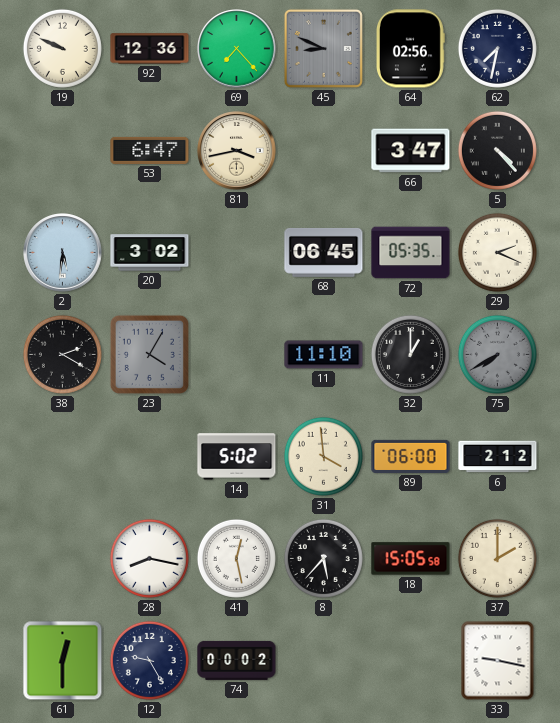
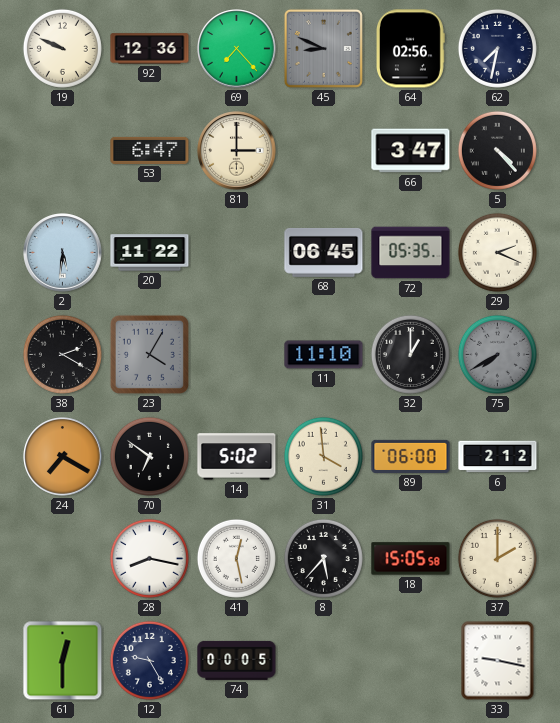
81: 3:43 -> 3:00
20: 3:02 -> 11:22
24: none -> 7:20
70: none -> 6:51
74: 00:02 -> 00:05
